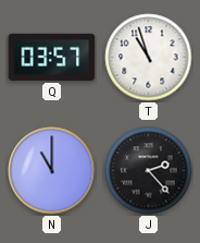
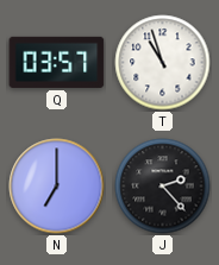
N: 11:00 -> 7:00
